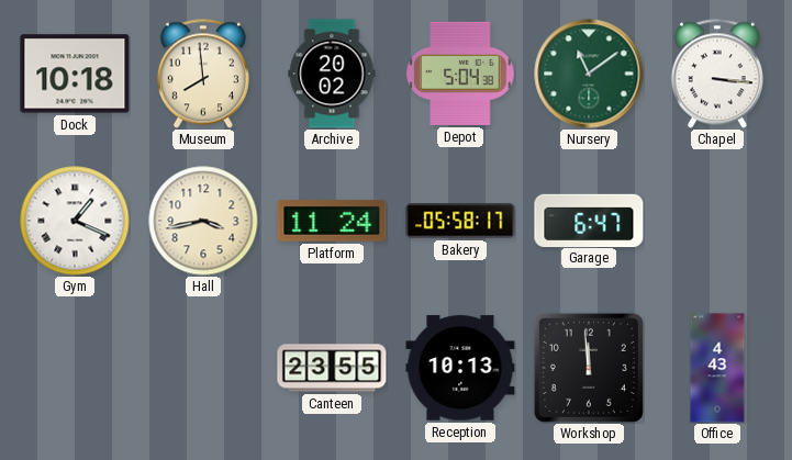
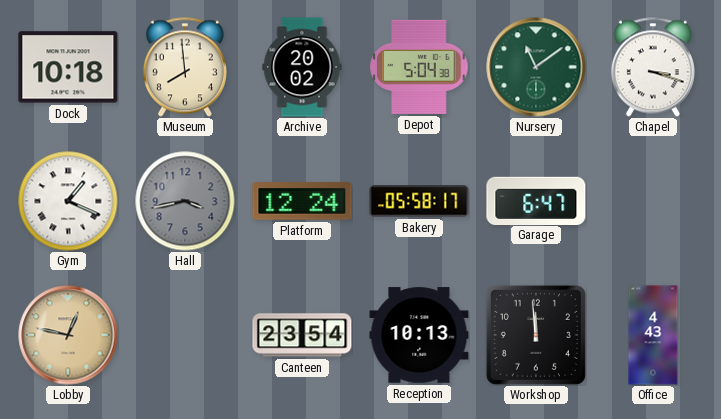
Chapel: 3:16 -> 3:18
Hall dial: cream -> grey
Platform: 11:24 -> 12:24
Lobby: none -> 12:47
Canteen: 23:55 -> 23:54
